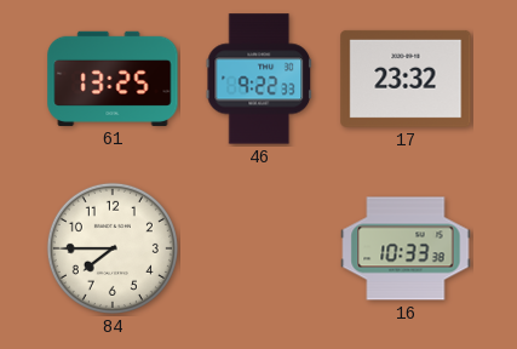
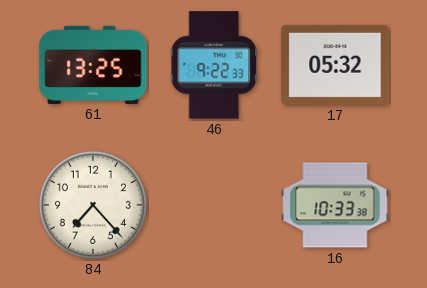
17: 23:32 -> 05:32
84: 7:45 -> 7:23
